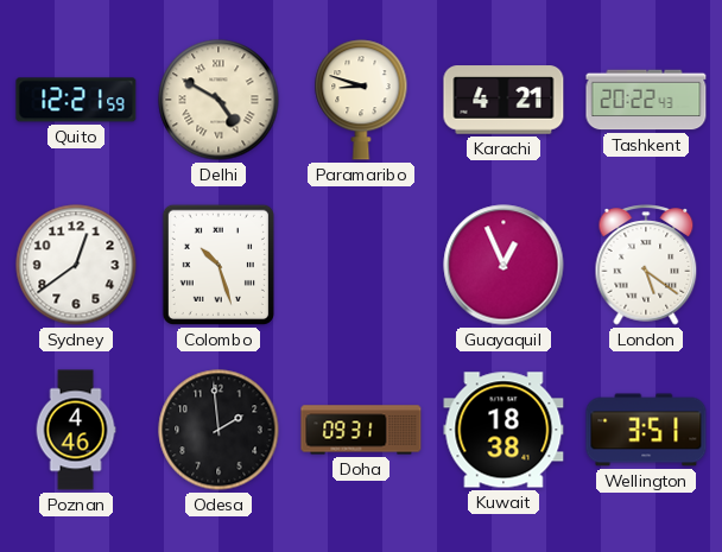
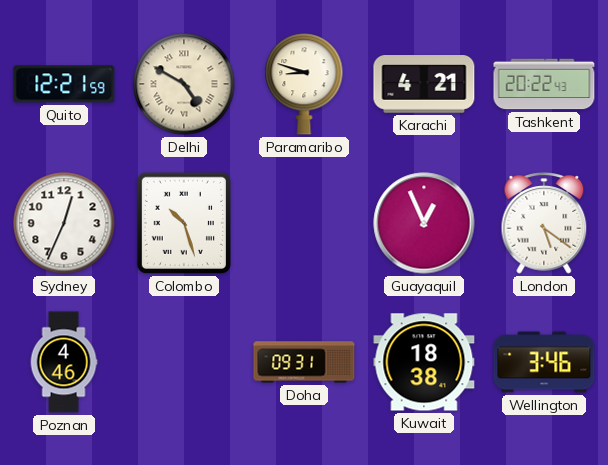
Sydney: 12:39 -> 12:34
Odesa: 1:59 -> none
Wellington: 3:51 -> 3:46
